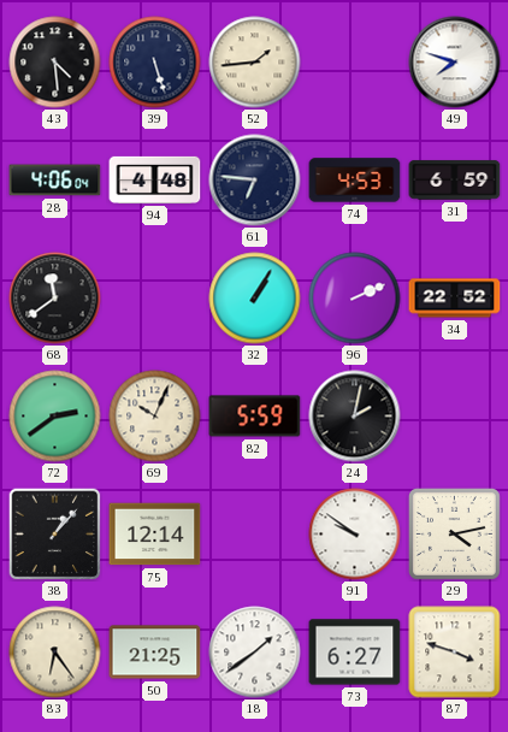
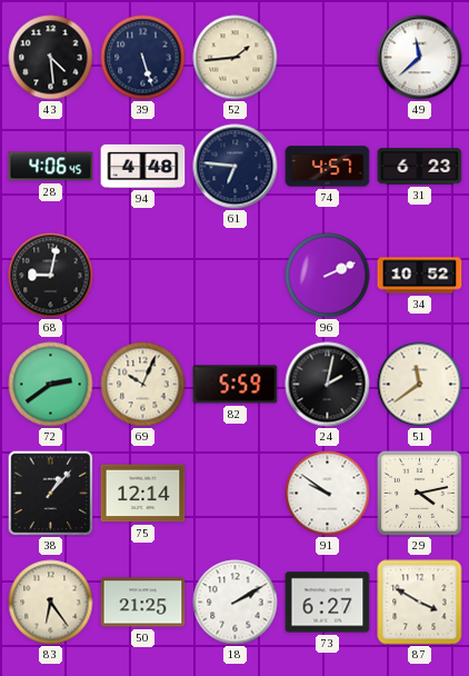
49: 7:48 -> 11:38
28: 4:06:04 -> 4:06:45
74: 4:53 -> 4:57
31: 6:59 -> 6:23
68: 11:39 -> 9:02
32: 1:05 -> none
34: 22:52 -> 10:52
51: none -> 11:39
18: 1:39 -> 2:10
87: 3:48 -> 3:50
